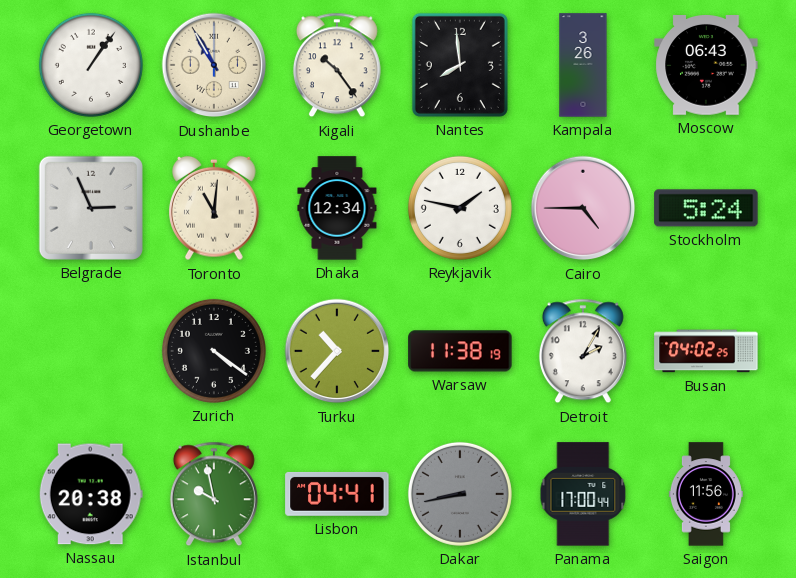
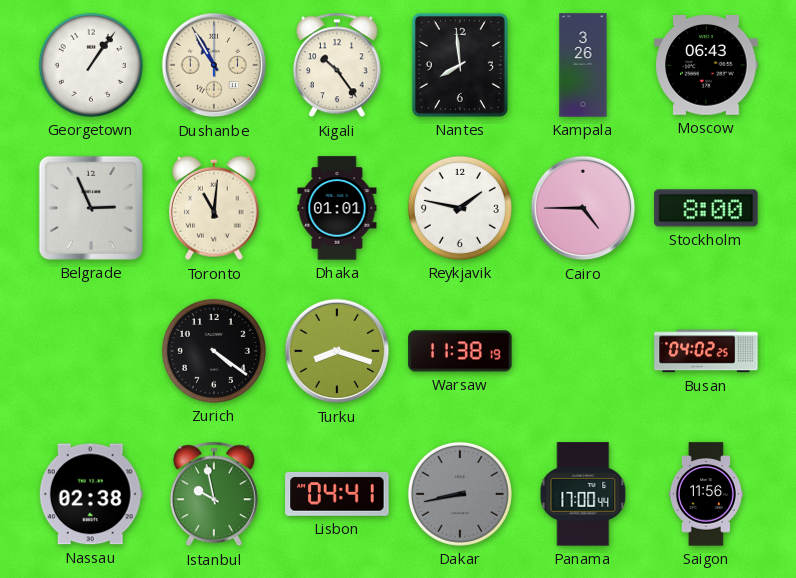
Dhaka: 12:34 -> 01:01
Stockholm: 5:24 -> 8:00
Turku: 10:37 -> 8:18
Detroit: 2:05 -> none
Nassau: 20:38 -> 02:38
